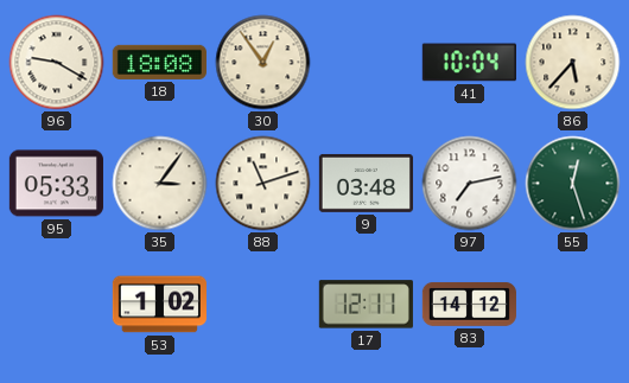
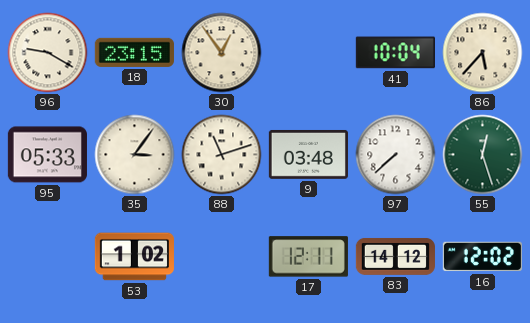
18: 18:08 -> 23:15
97: 7:13 -> 7:38
16: none -> 12:02
